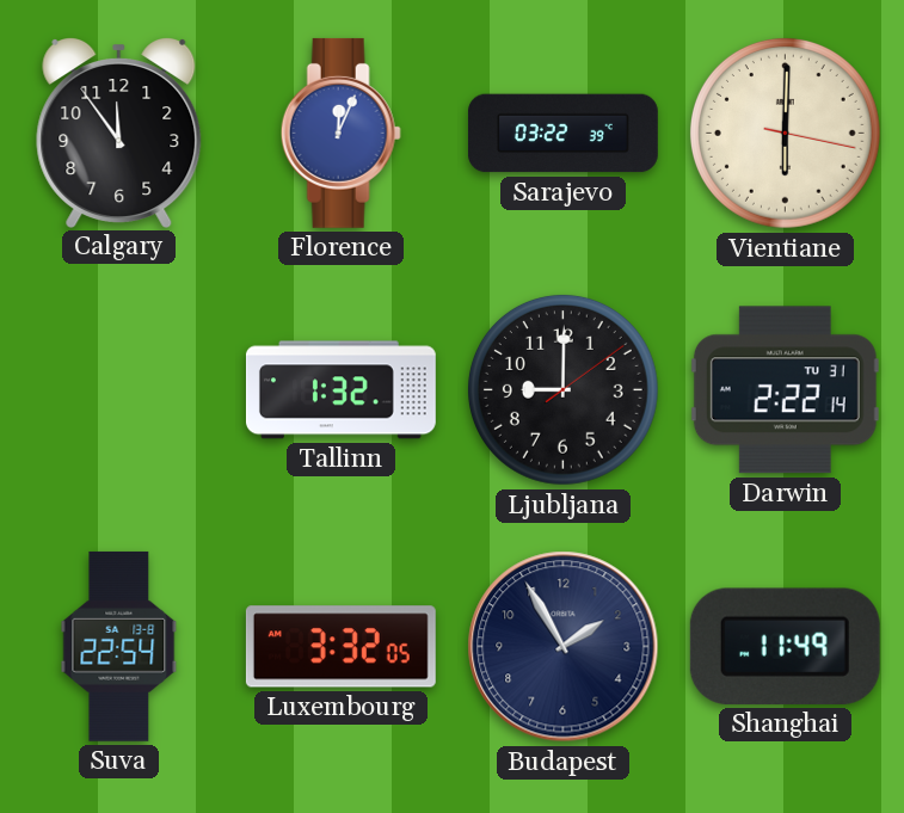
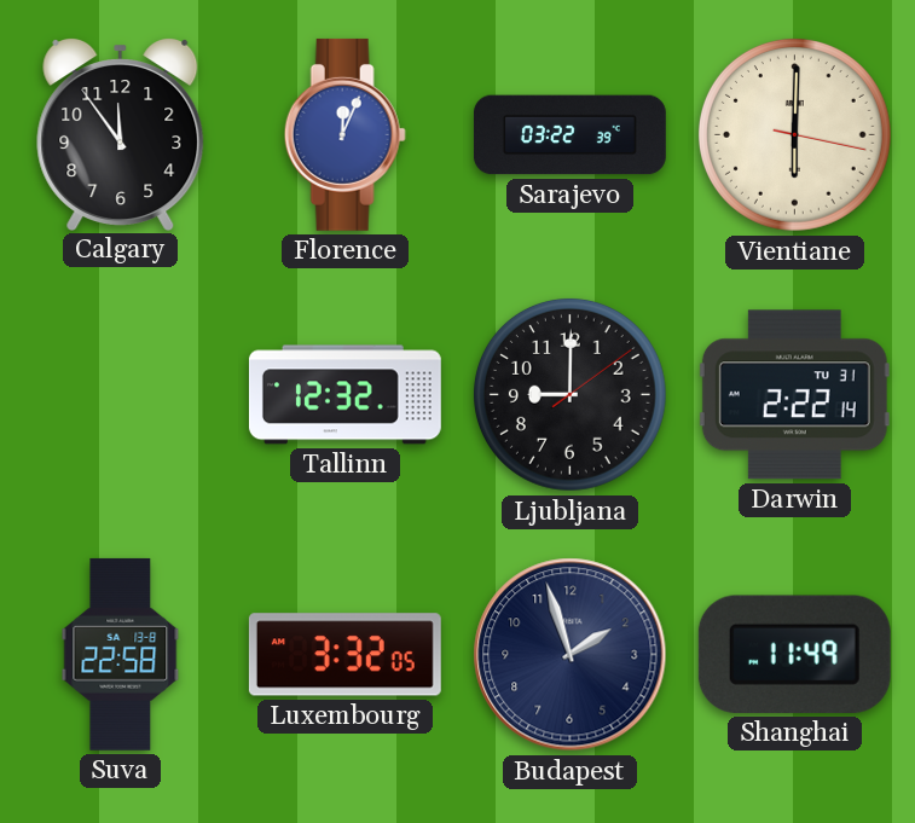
Tallinn: 1:32 -> 12:32
Suva: 22:54 -> 22:58
Budapest: 1:55 -> 1:57
